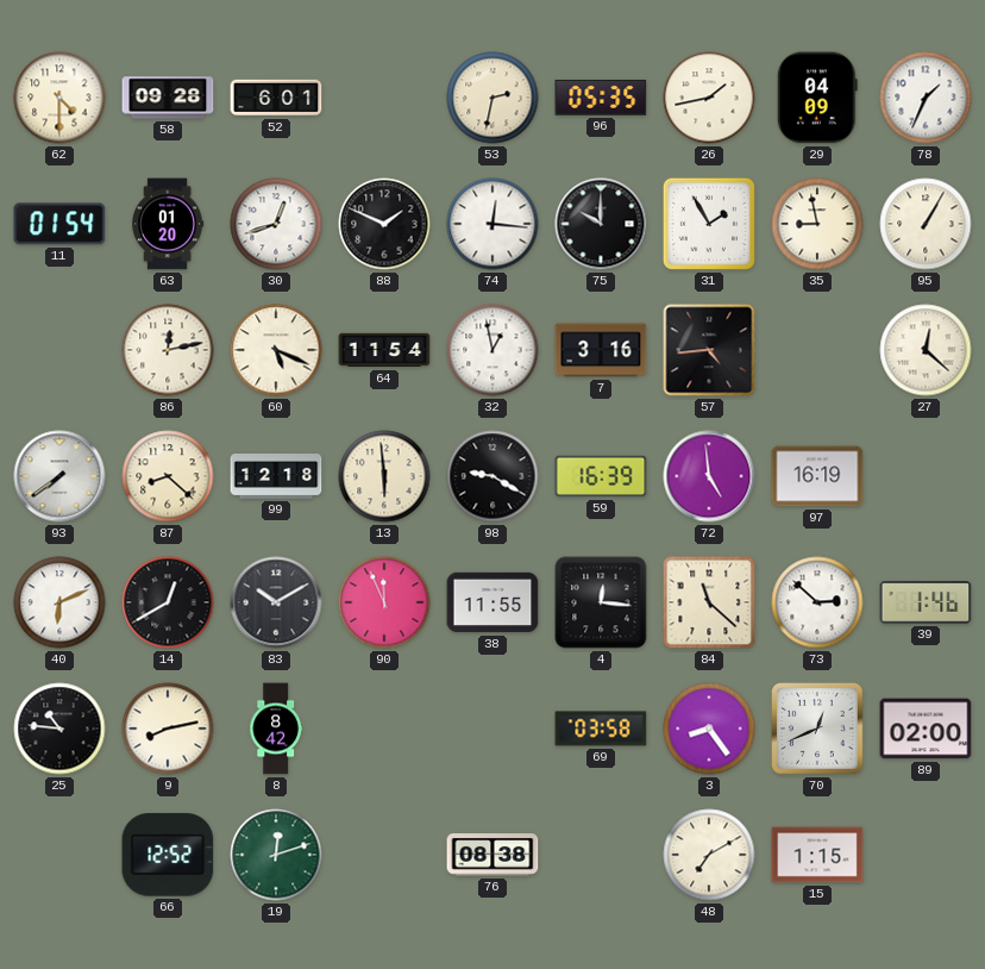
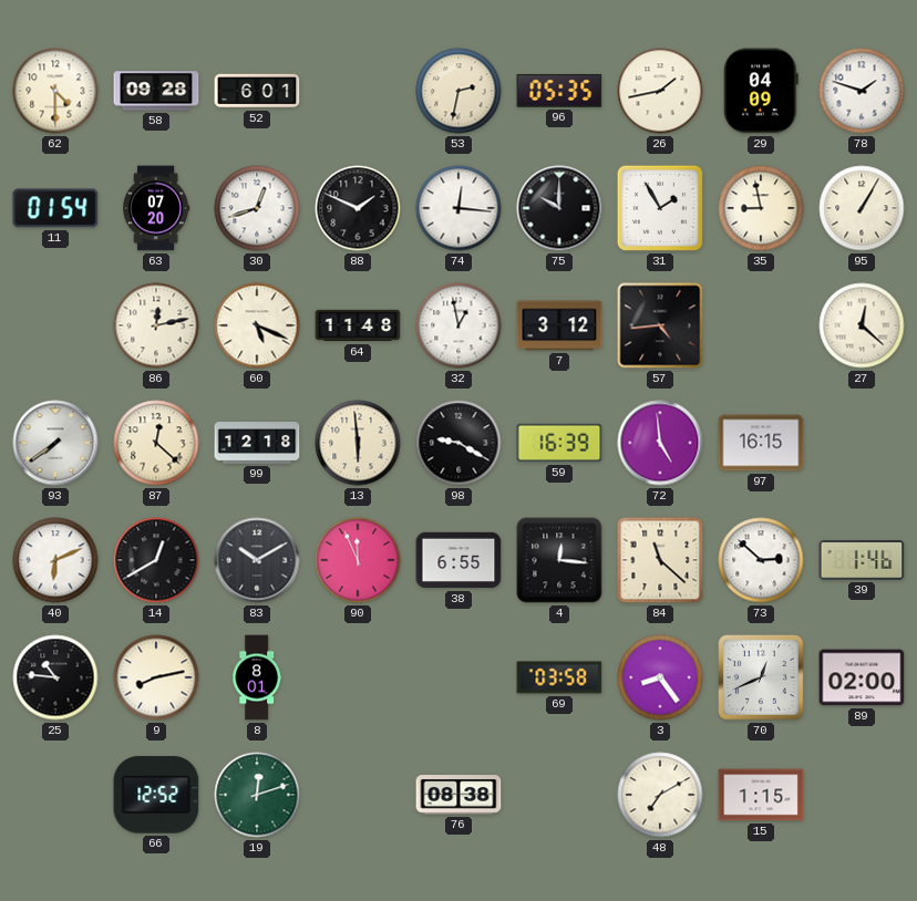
78: 1:34 -> 1:48
63: 01:20 -> 07:20
64: 11:54 -> 11:48
7: 3:16 -> 3:12
87: 8:22 -> 12:22
97: 16:19 -> 16:15
38: 11:55 -> 6:55
8: 8:42 -> 8:01
